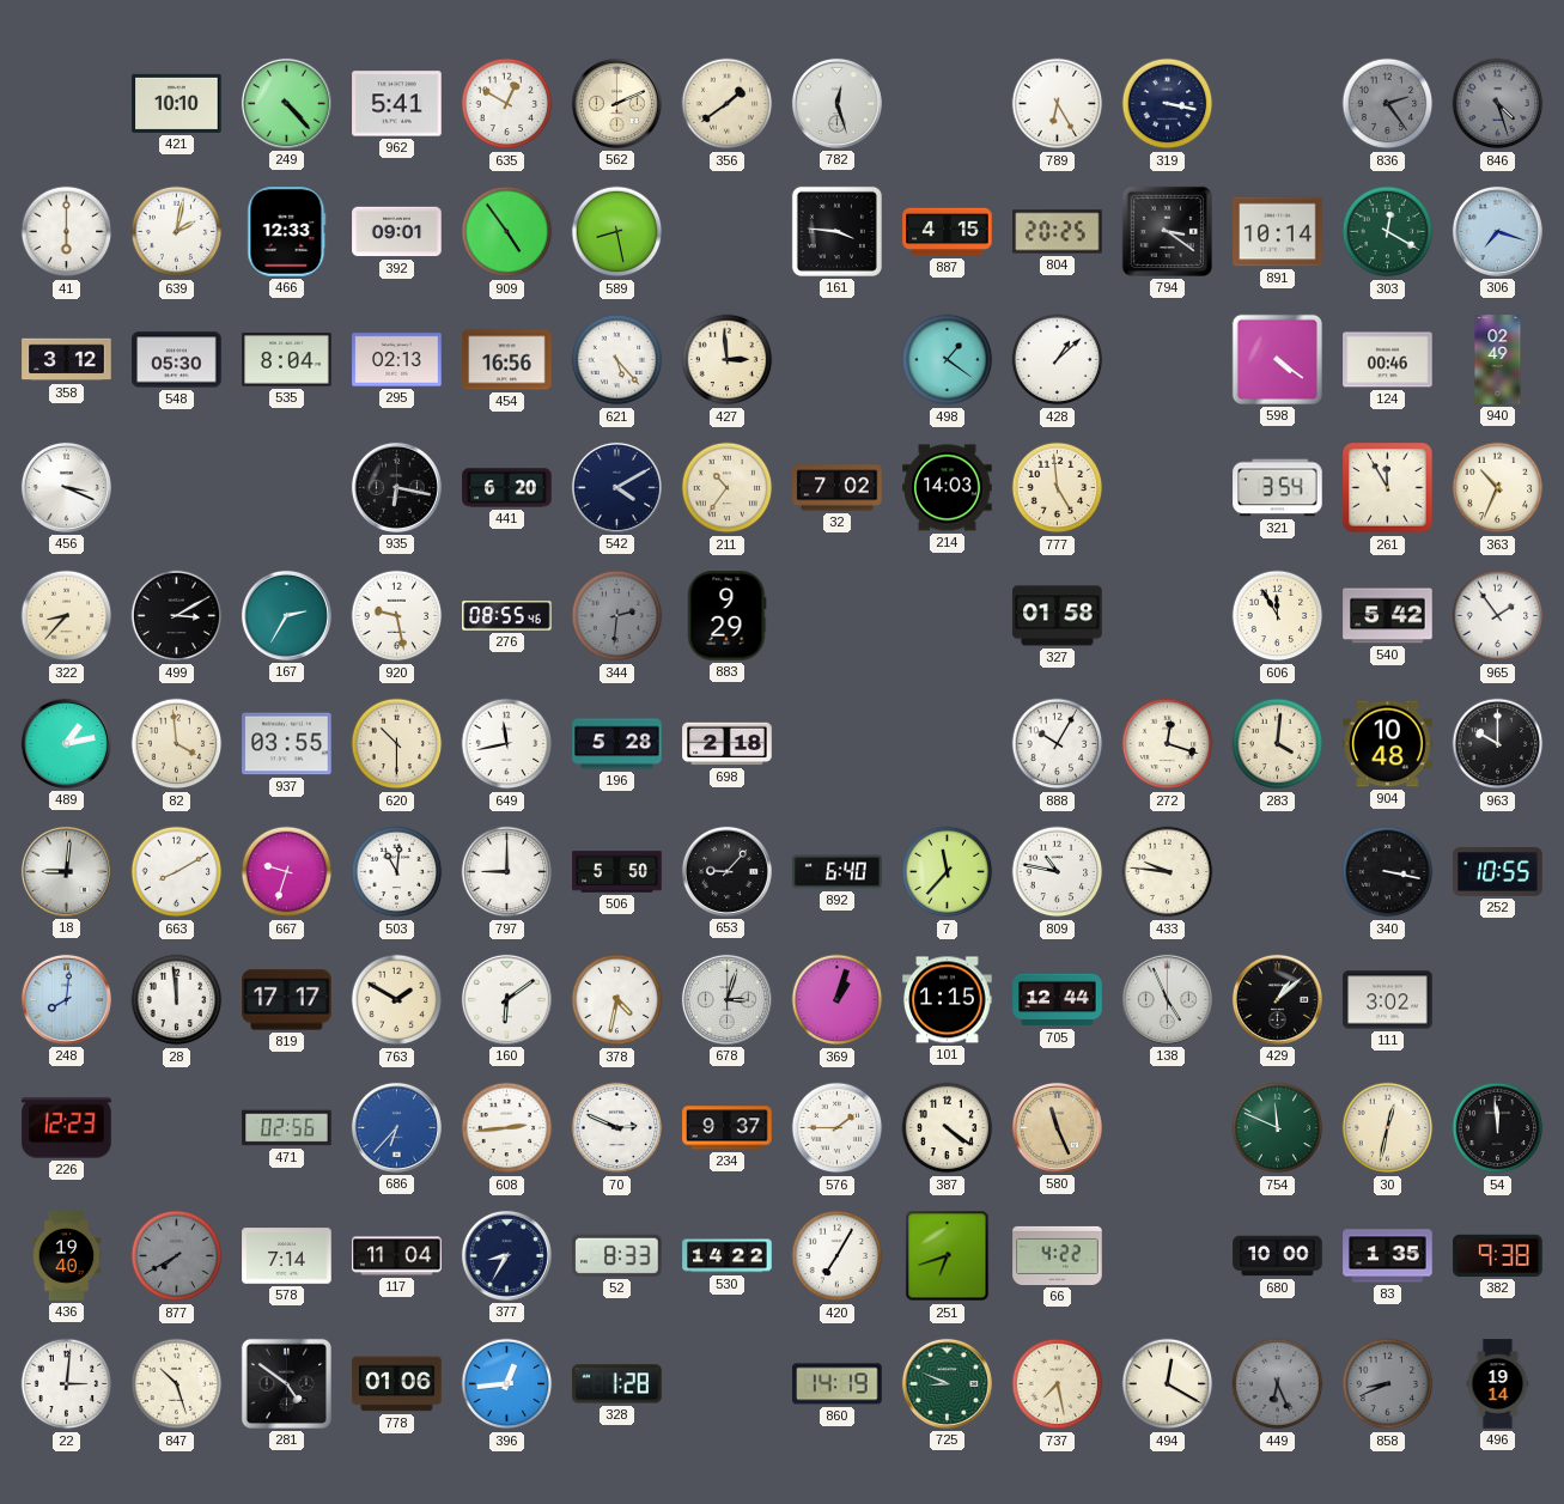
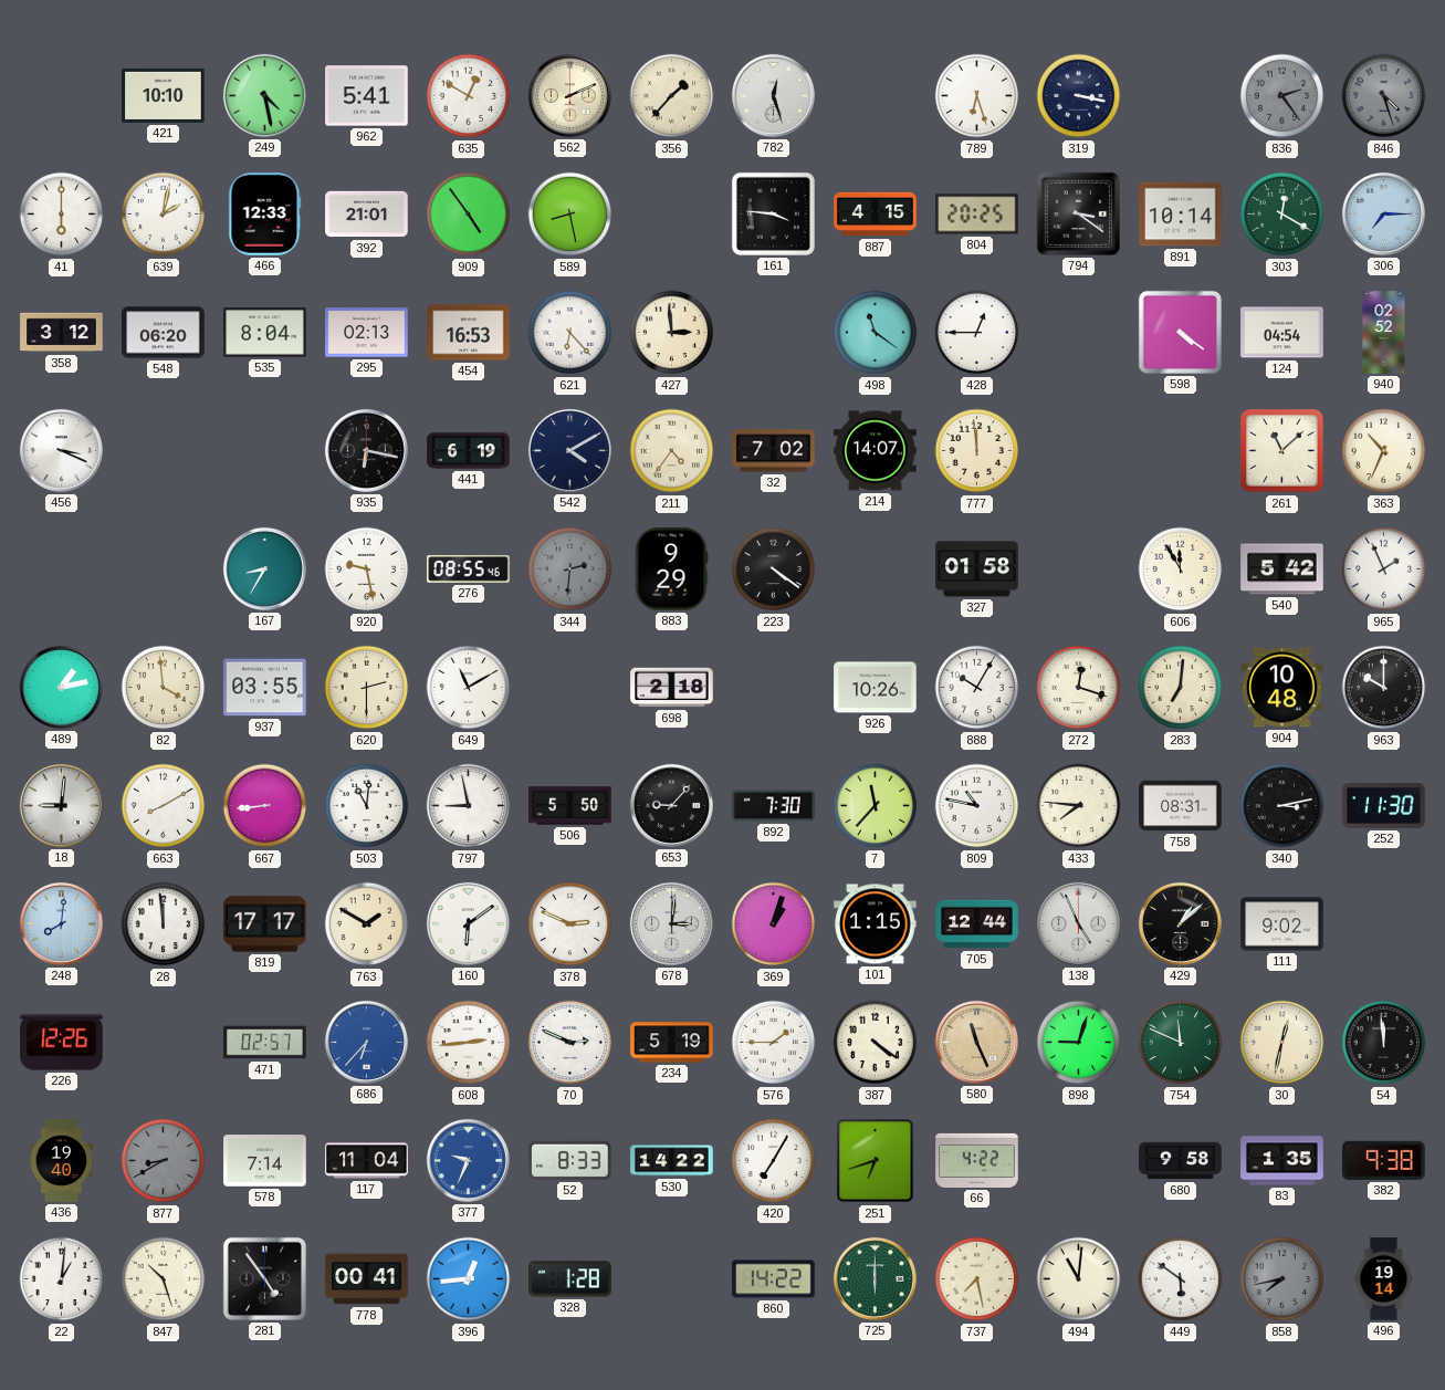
249: 4:23 -> 4:28
356: 1:39 -> 1:37
789: 6:25 -> 6:27
392: 09:01 -> 21:01
306: 7:18 -> 7:15
548: 05:30 -> 06:20
454: 16:56 -> 16:53
621: 5:23 -> 6:23
498: 1:21 -> 11:21
428: 1:08 -> 12:45
124: 00:46 -> 04:54
940: 02:49 -> 02:52
441: 6:20 -> 6:19
211: 10:36 -> 4:36
214: 14:03 -> 14:07
777: 4:59 -> 11:59
321: 3:54 -> none
261: 11:55 -> 11:08
322: 8:37 -> none
499: 3:10 -> none
167: 2:35 -> 8:35
223: none -> 4:21
965: 1:54 -> 1:56
620: 10:30 -> 2:30
649: 11:43 -> 11:10
196: 5:28 -> none
926: none -> 10:26
283: 4:01 -> 7:01
667: 9:33 -> 8:44
797: 9:00 -> 8:58
892: 6:40 -> 7:30
433: 9:46 -> 7:46
758: none -> 08:31
340: 3:17 -> 3:13
252: 10:55 -> 11:30
378: 4:32 -> 2:49
678: 3:03 -> 3:01
111: 3:02 -> 9:02
226: 12:23 -> 12:26
471: 02:56 -> 02:57
234: 9:37 -> 5:19
898: none -> 9:03
877: 7:40 -> 8:40
377: 8:35 -> 9:34
377 dial: navy -> blue
680: 10:00 -> 9:58
22: 3:01 -> 1:01
281: 4:51 -> 4:54
778: 01:06 -> 00:41
860: 14:19 -> 14:22
725: 8:49 -> 6:00
494: 12:20 -> 11:01
449: 6:26 -> 5:51
449 dial: grey -> white
858: 8:41 -> 7:43
